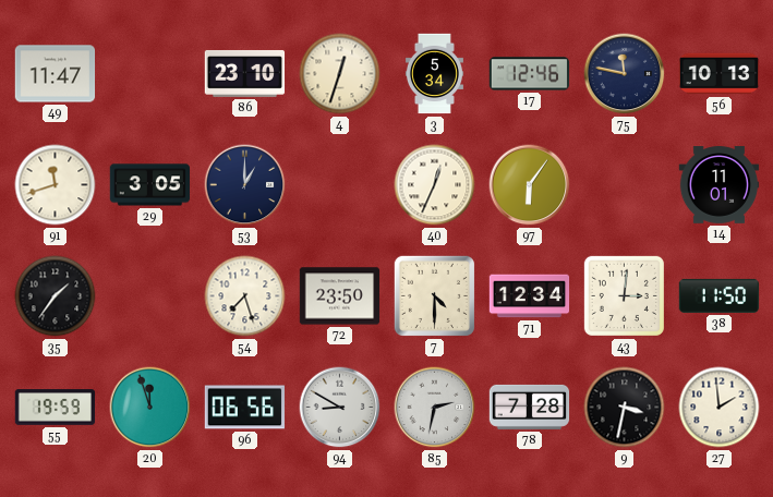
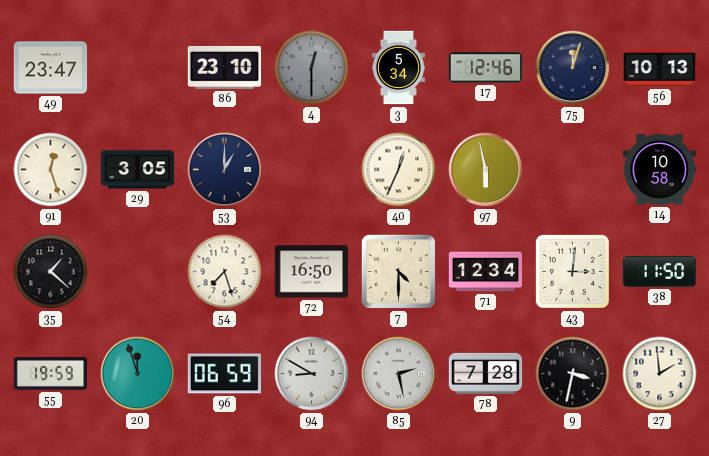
49: 11:47 -> 23:47
4: 12:33 -> 12:30
4 dial: cream -> grey
75: 11:47 -> 12:03
91: 11:42 -> 12:27
97: 6:06 -> 5:58
14: 11:01 -> 10:58
35: 1:36 -> 1:22
72: 23:50 -> 16:50
96: 06:56 -> 06:59
85: 2:32 -> 2:28
